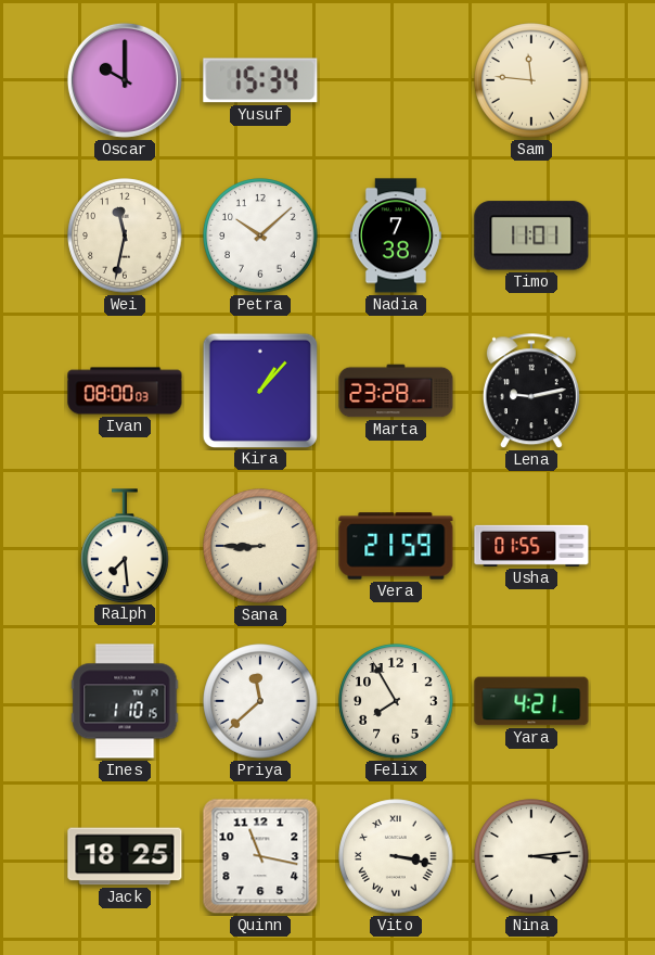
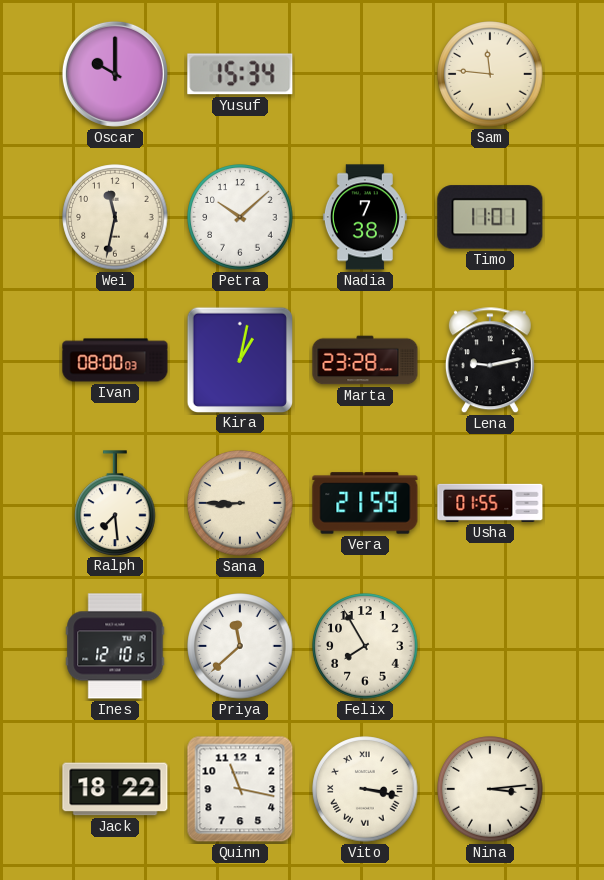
Kira: 1:07 -> 1:02
Ines: 1:10 -> 12:10
Yara: 4:21 -> none
Jack: 18:25 -> 18:22
